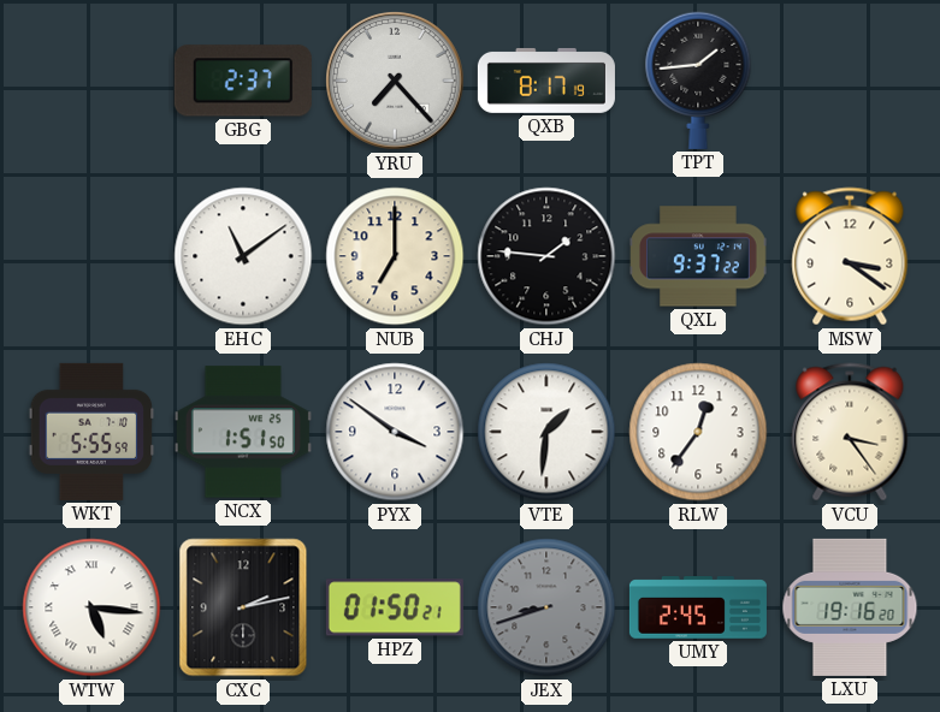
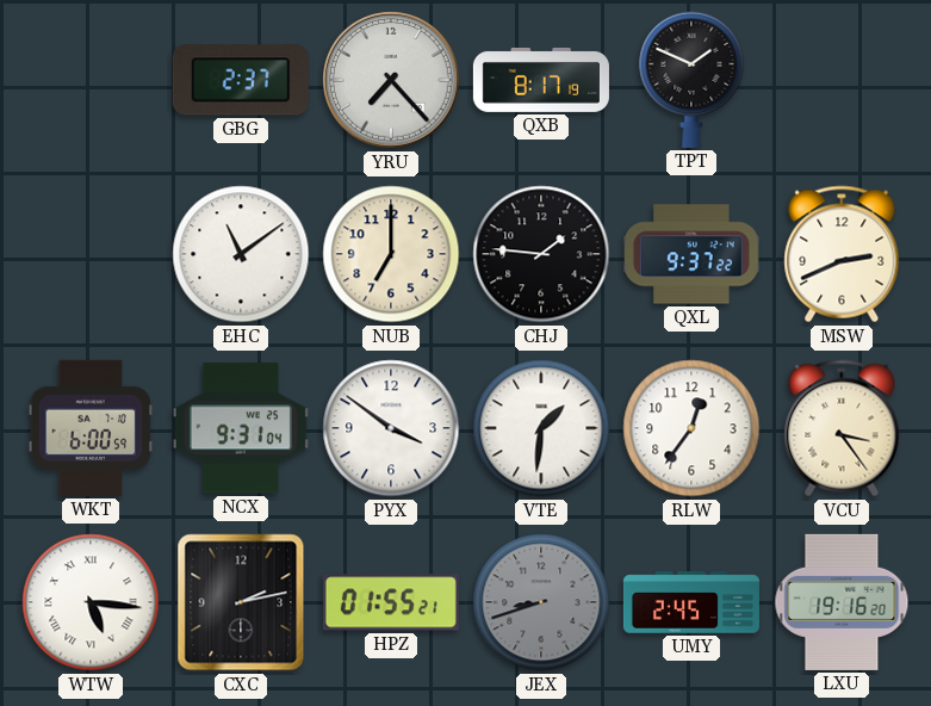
TPT: 1:44 -> 1:49
MSW: 3:21 -> 2:41
WKT: 5:55 -> 6:00
NCX: 1:51 -> 9:31
HPZ: 01:50 -> 01:55
